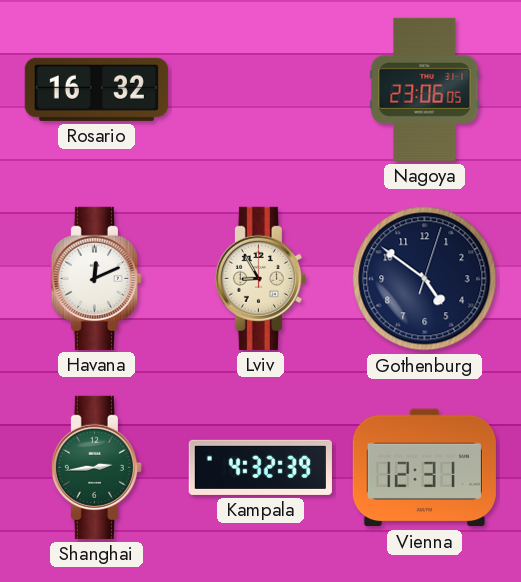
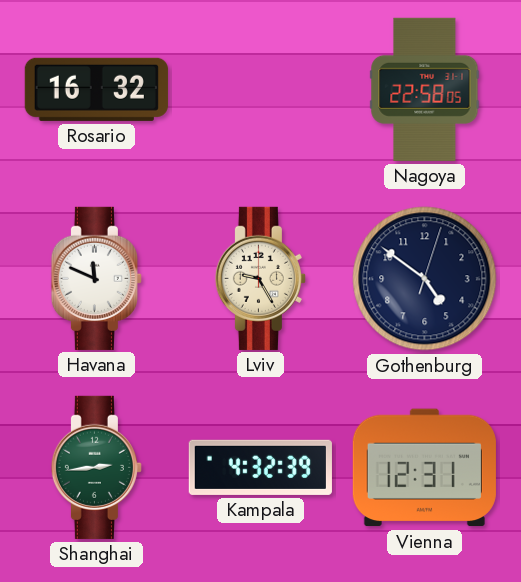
Nagoya: 23:06 -> 22:58
Havana: 12:11 -> 11:49
Lviv: 8:55 -> 9:25
